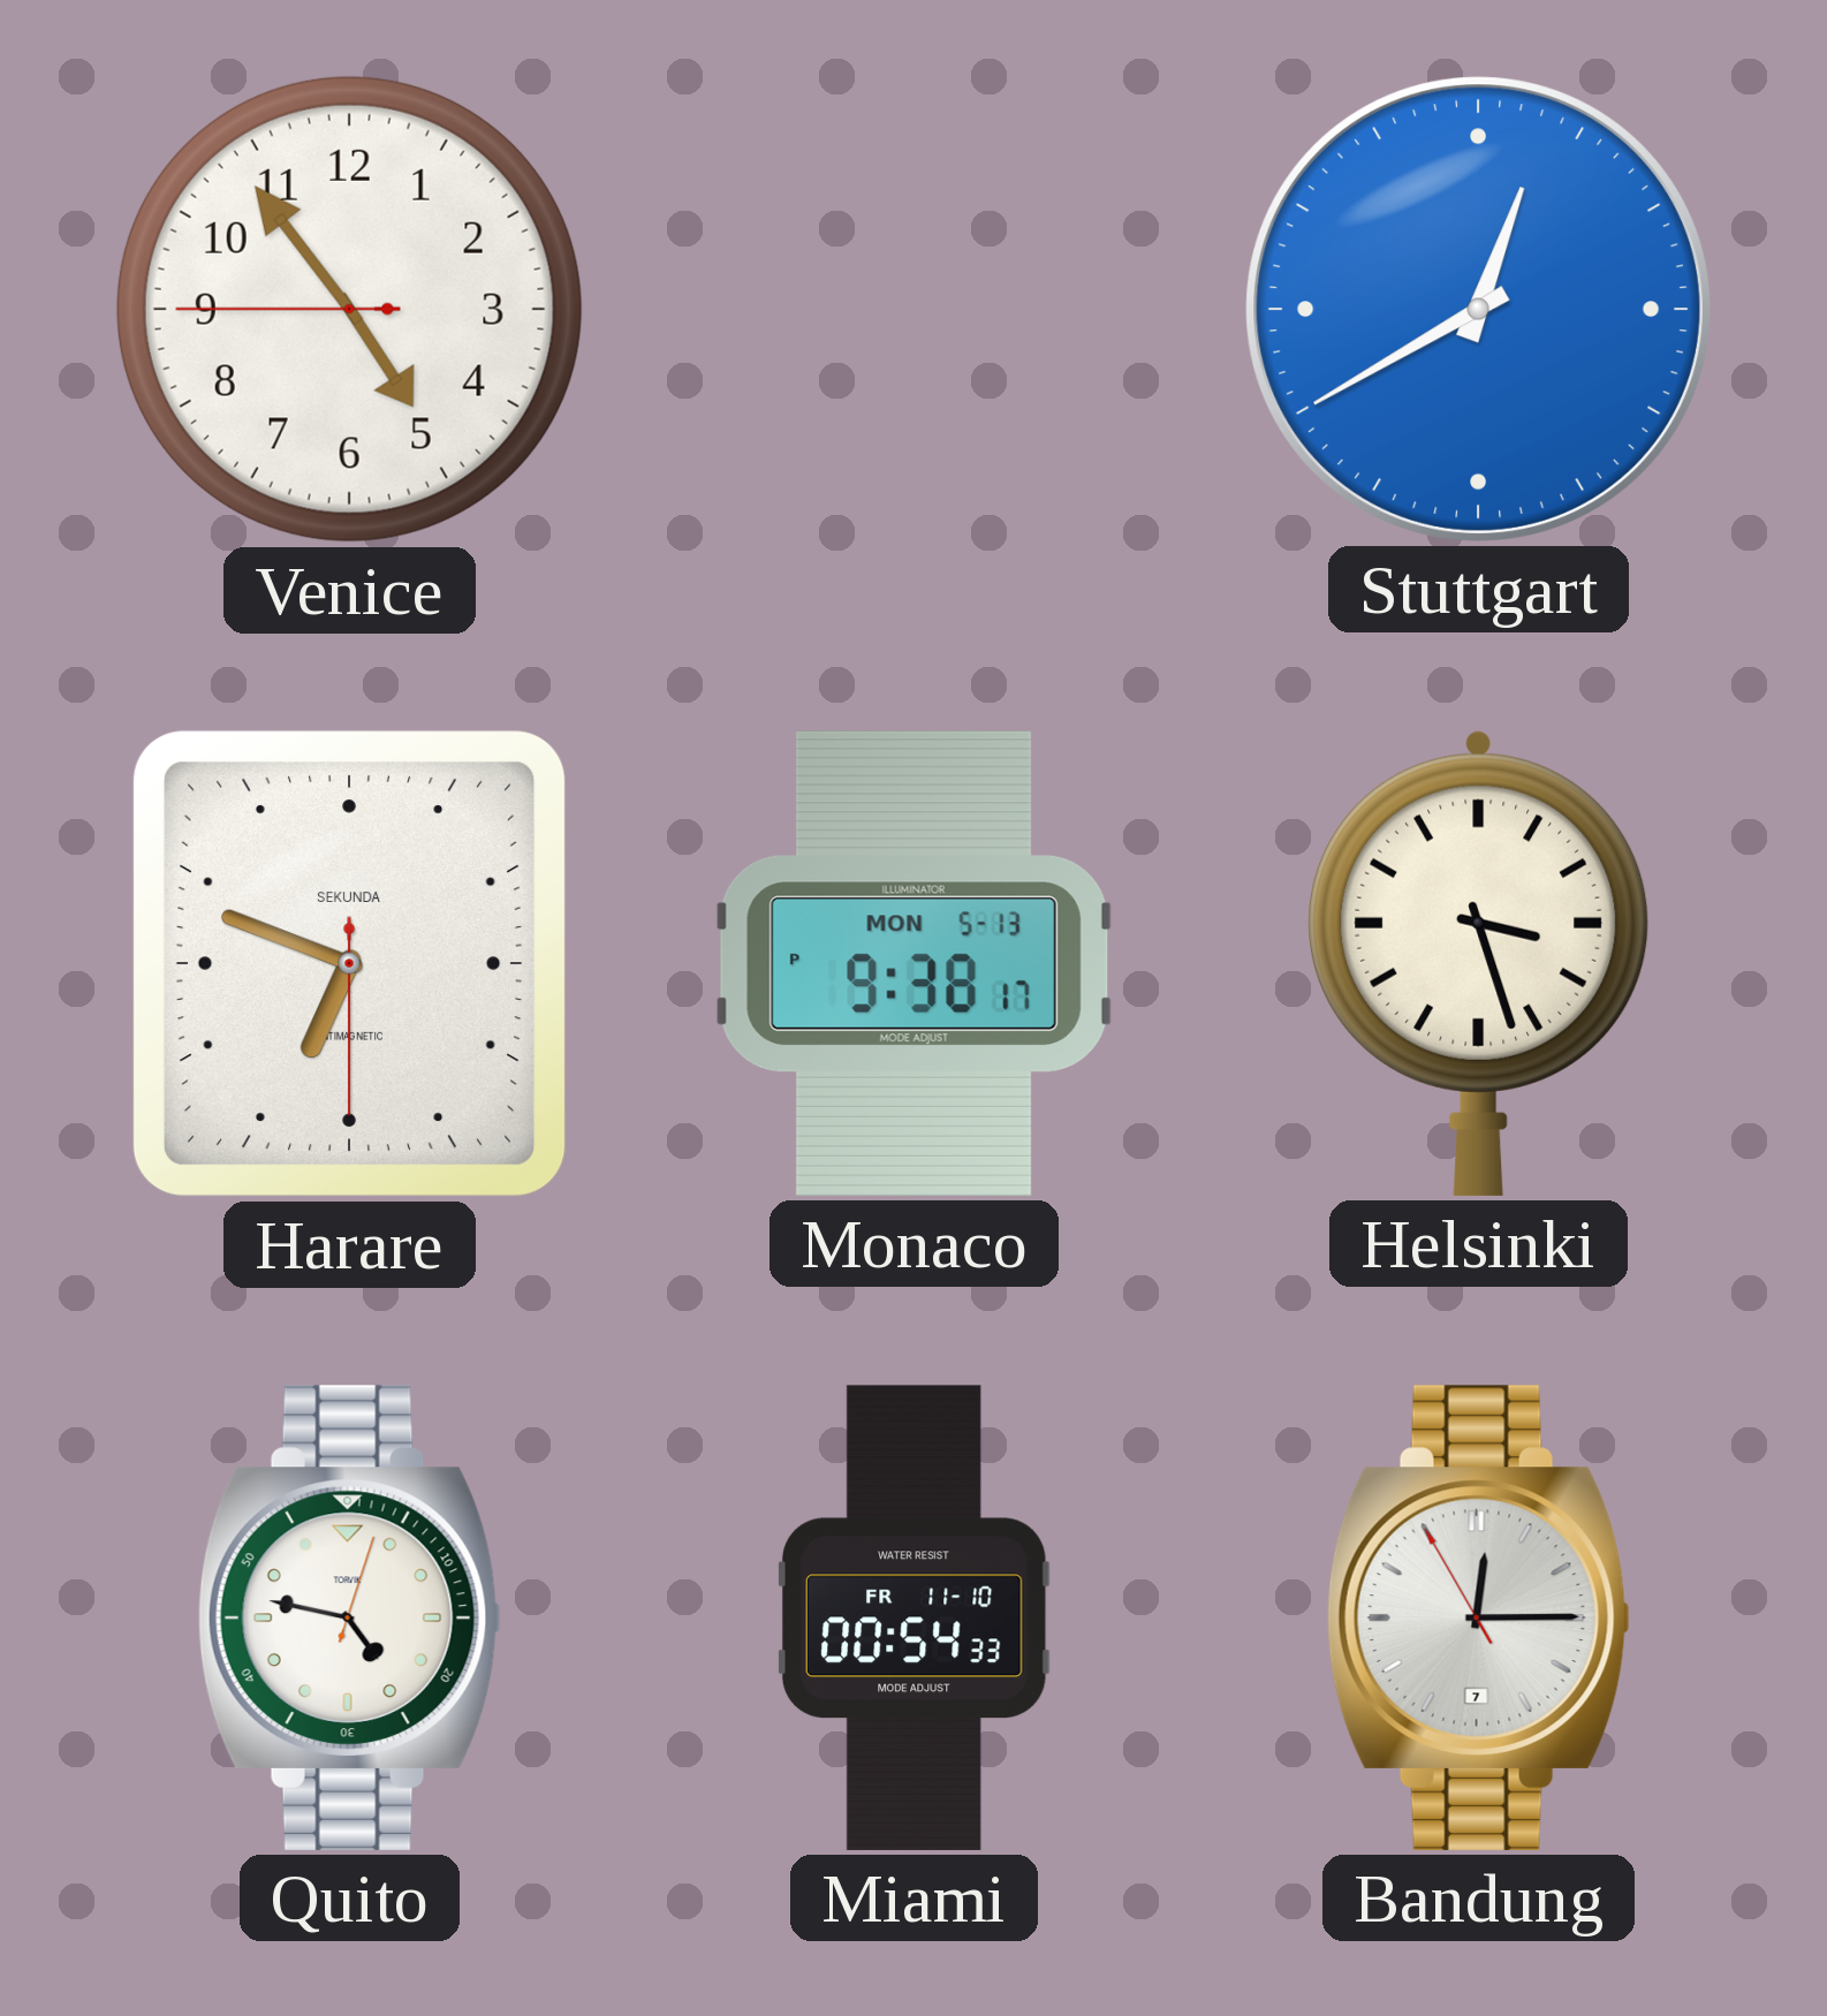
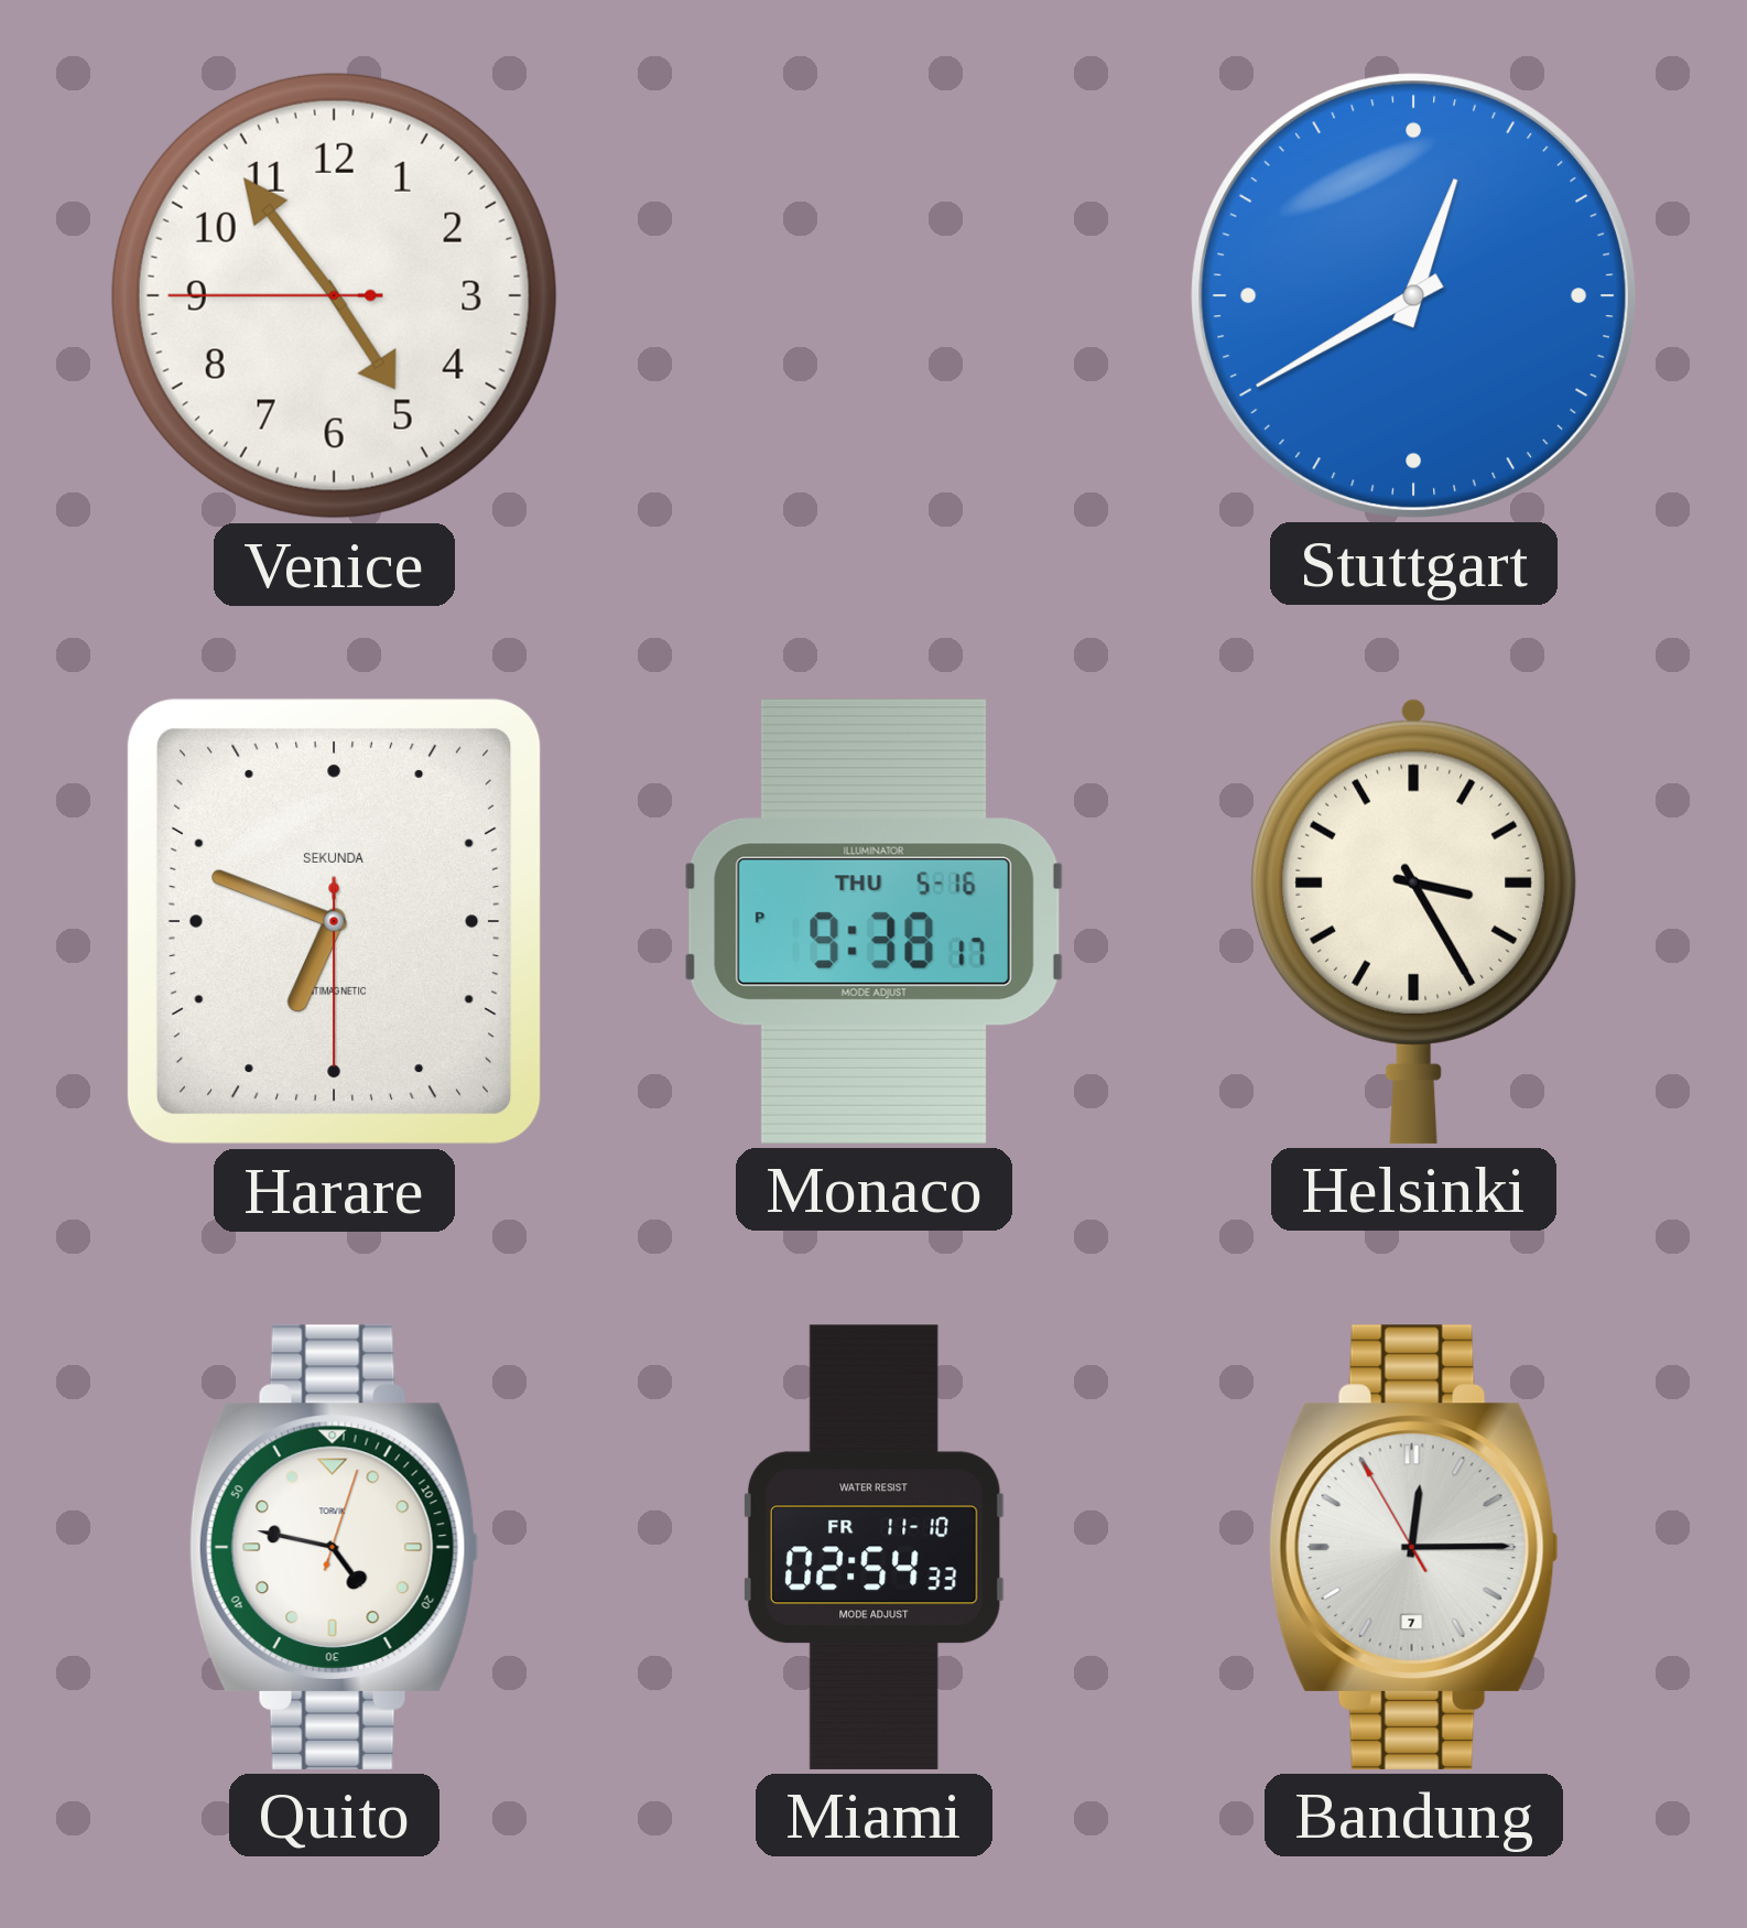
Monaco date: MON 5-13 -> THU 5-16
Helsinki: 3:27 -> 3:25
Miami: 00:54 -> 02:54
